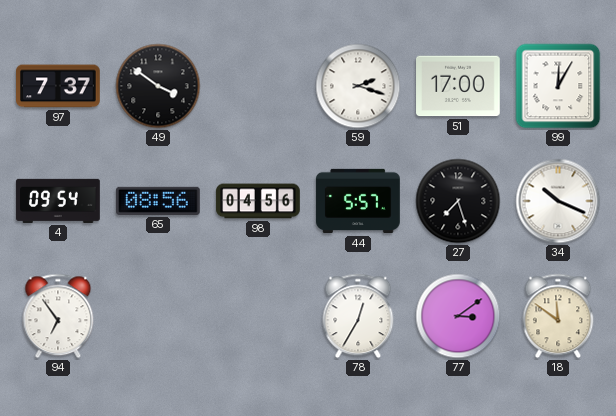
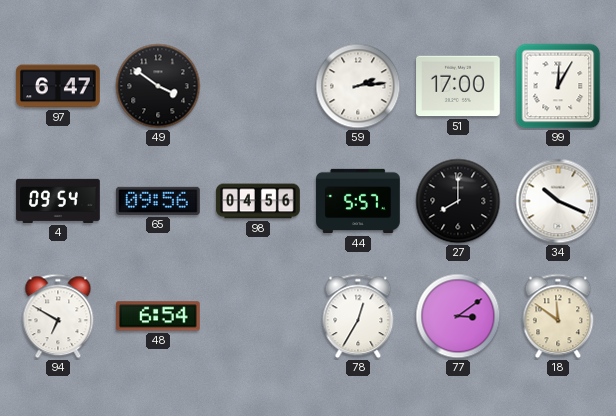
97: 7:37 -> 6:47
59: 2:18 -> 2:14
65: 08:56 -> 09:56
27: 7:27 -> 8:00
94: 6:54 -> 6:50
48: none -> 6:54
